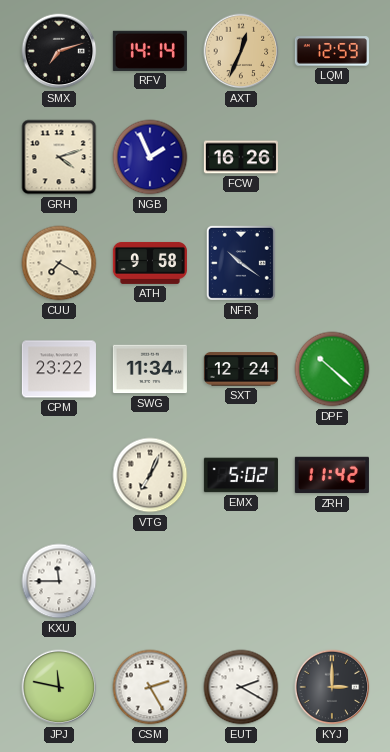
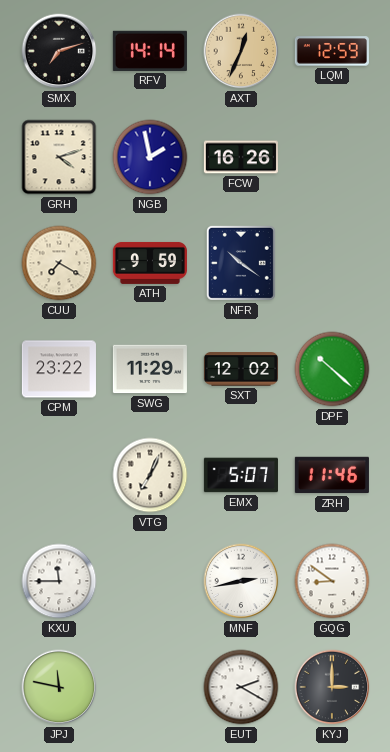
NGB: 1:56 -> 1:58
ATH: 9:58 -> 9:59
SWG: 11:34 -> 11:29
SXT: 12:24 -> 12:02
EMX: 5:02 -> 5:07
ZRH: 11:42 -> 11:46
MNF: none -> 2:43
GQG: none -> 8:51
CSM: 2:25 -> none
